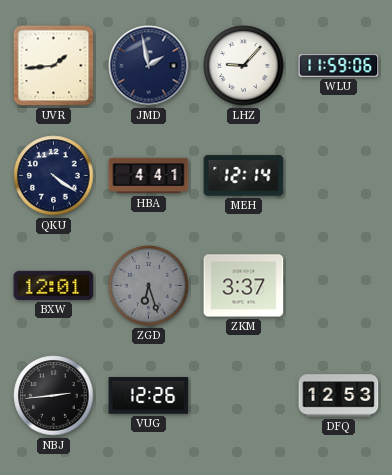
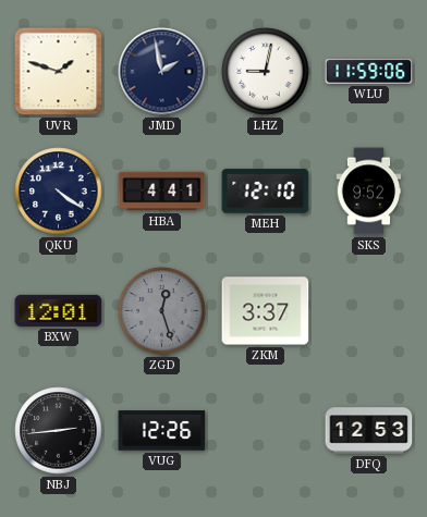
UVR: 1:44 -> 1:48
LHZ: 9:07 -> 9:02
MEH: 12:14 -> 12:10
SKS: none -> 9:52
ZGD: 6:27 -> 12:27
